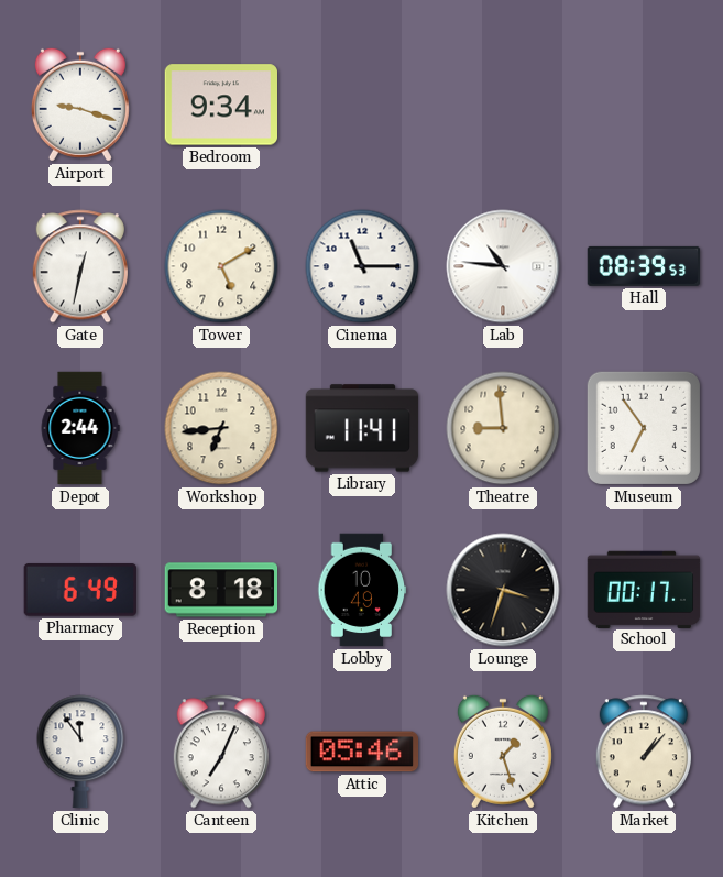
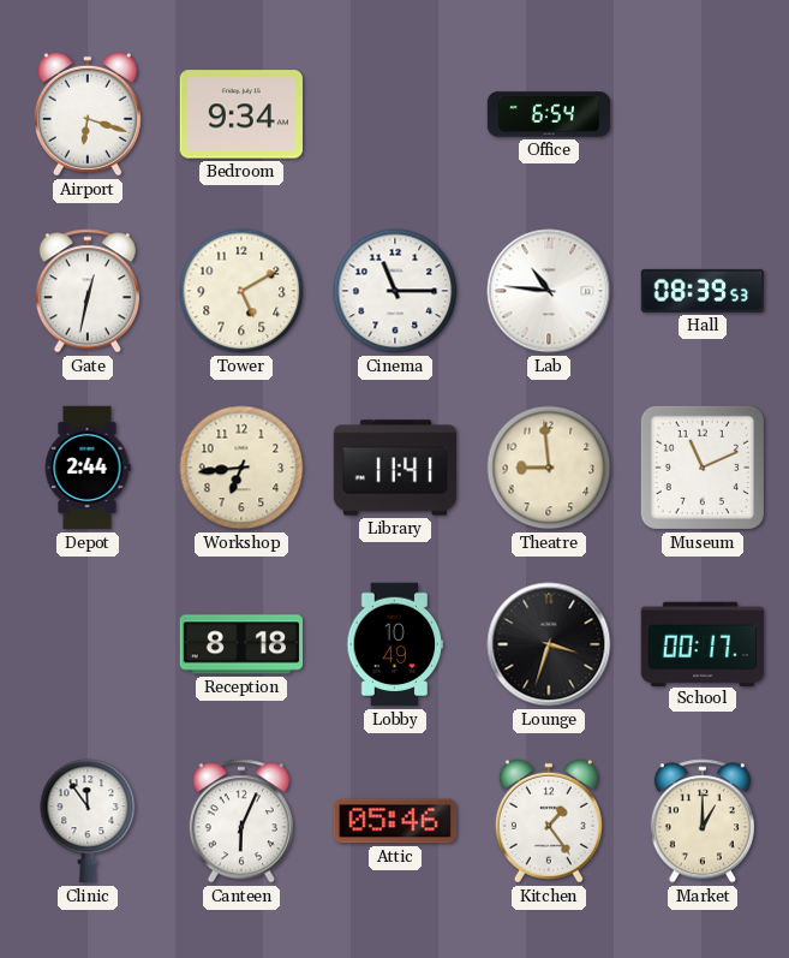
Airport: 9:18 -> 6:18
Office: none -> 6:54
Museum: 6:54 -> 11:11
Pharmacy: 6:49 -> none
Canteen: 7:04 -> 6:04
Kitchen: 1:27 -> 1:24
Market: 1:07 -> 1:00
